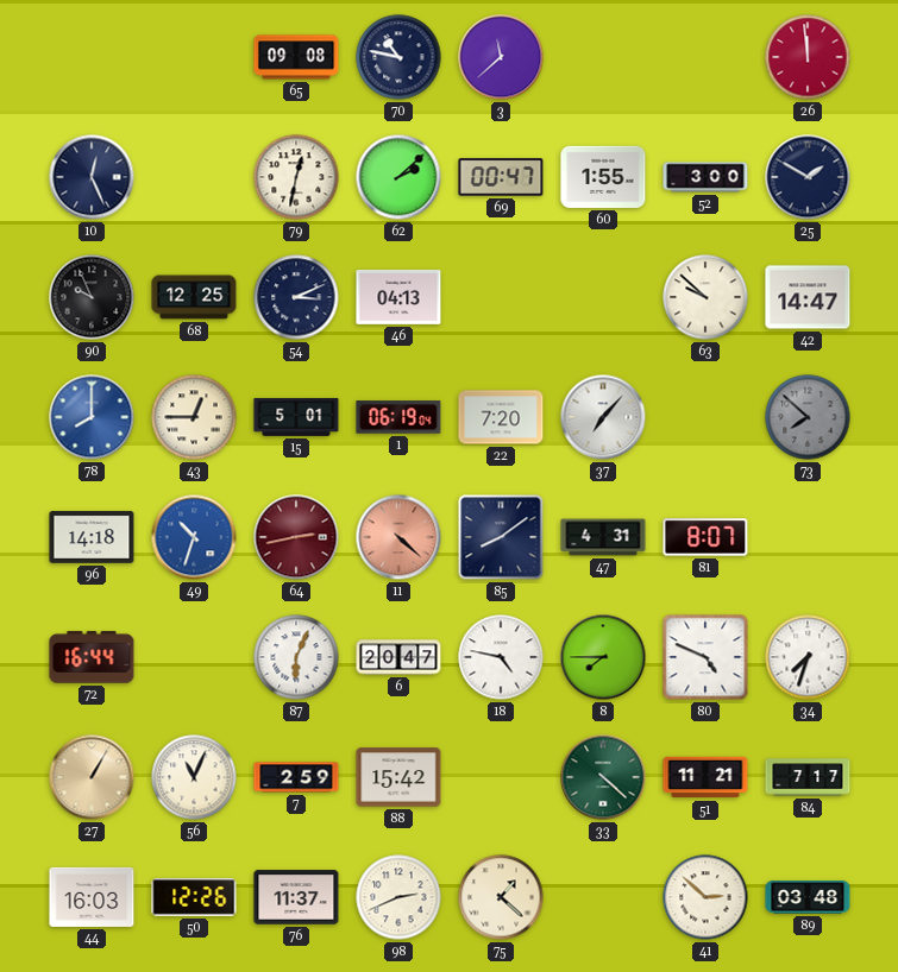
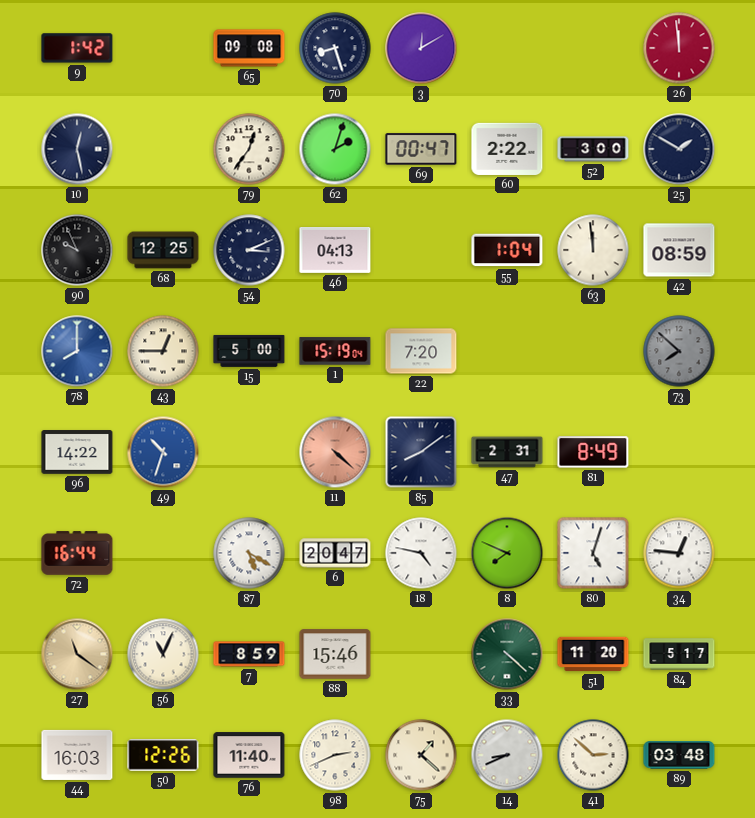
9: none -> 1:42
70: 10:47 -> 8:27
3: 11:38 -> 12:10
10: 12:26 -> 12:28
79: 12:32 -> 12:36
62: 2:08 -> 2:03
60: 1:55 -> 2:22
55: none -> 1:04
63: 9:52 -> 11:59
42: 14:47 -> 08:59
15: 5:01 -> 5:00
1: 06:19 -> 15:19
37: 7:07 -> none
96: 14:18 -> 14:22
64: 2:43 -> none
47: 4:31 -> 2:31
81: 8:07 -> 8:49
87: 6:04 -> 5:20
8: 7:45 -> 7:49
80: 4:49 -> 5:03
34: 7:33 -> 12:46
27: 1:05 -> 11:21
7: 2:59 -> 8:59
88: 15:42 -> 15:46
51: 11:21 -> 11:20
84: 7:17 -> 5:17
76: 11:37 -> 11:40
14: none -> 8:41
